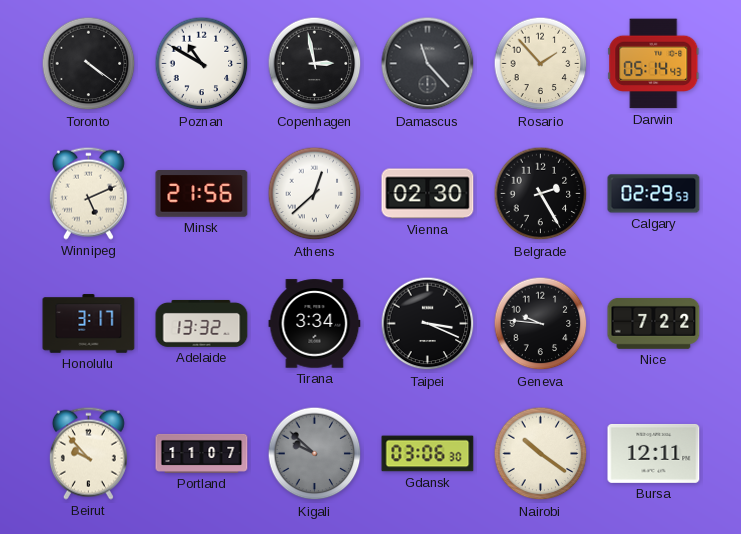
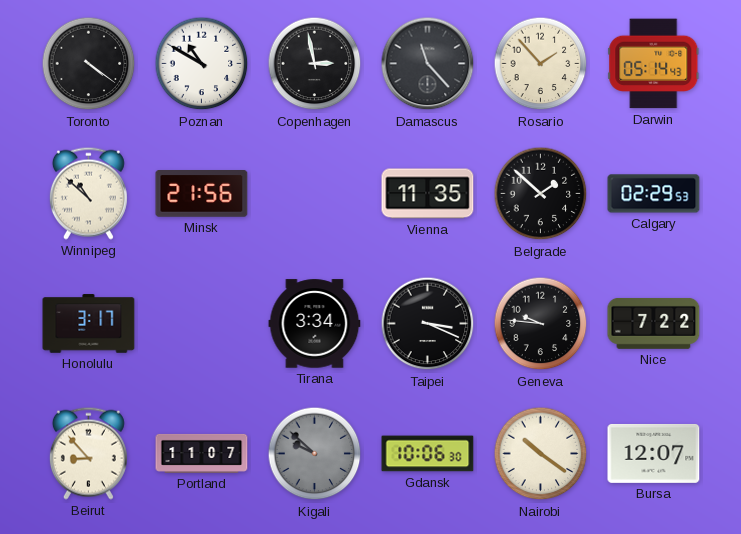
Winnipeg: 5:11 -> 10:52
Athens: 12:38 -> none
Vienna: 02:30 -> 11:35
Belgrade: 2:25 -> 1:52
Adelaide: 13:32 -> none
Beirut: 9:53 -> 8:53
Gdansk: 03:06 -> 10:06
Bursa: 12:11 -> 12:07
